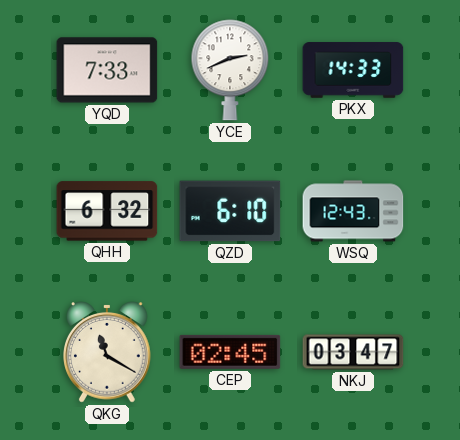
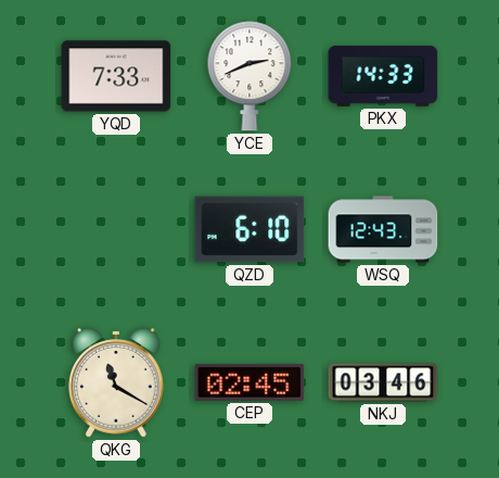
QHH: 6:32 -> none
NKJ: 03:47 -> 03:46
